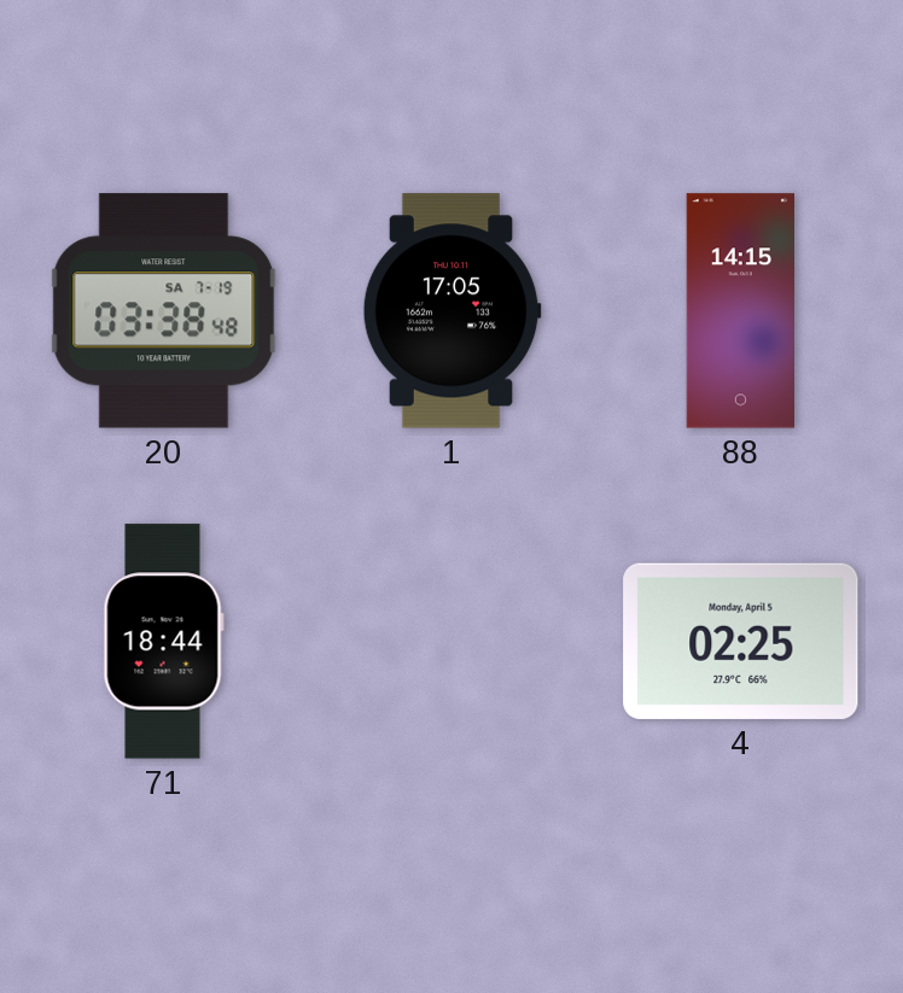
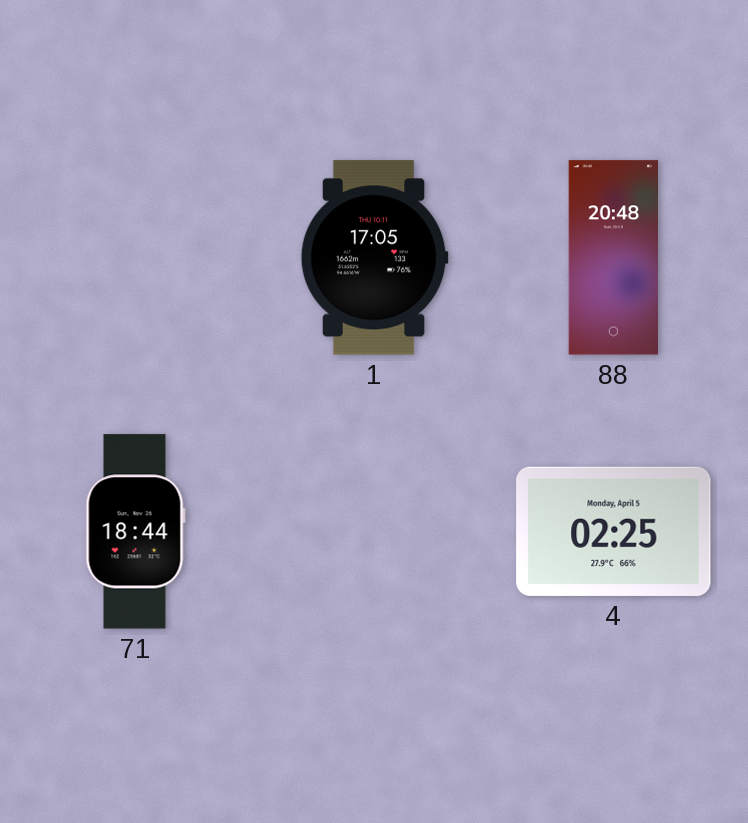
20: 03:38 -> none
88: 14:15 -> 20:48
